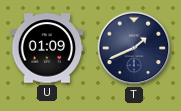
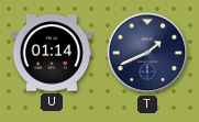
U: 01:09 -> 01:14
